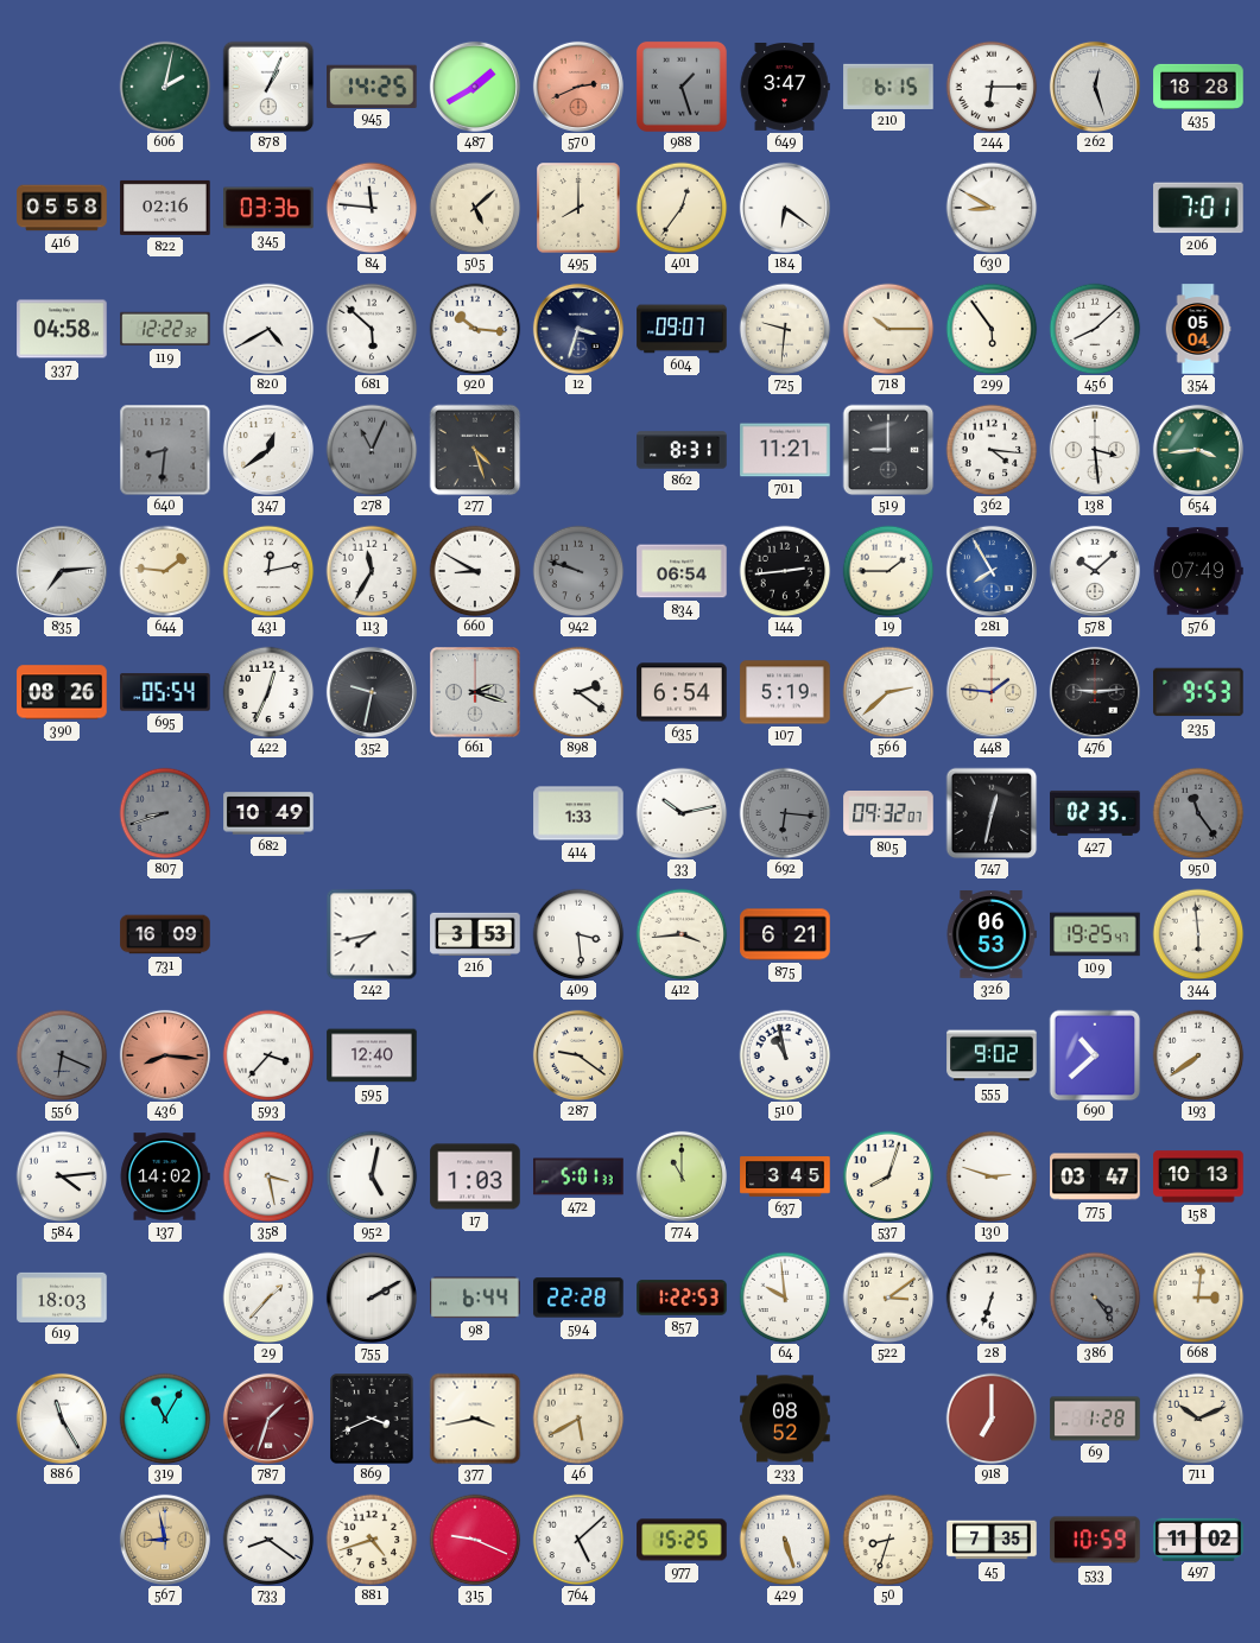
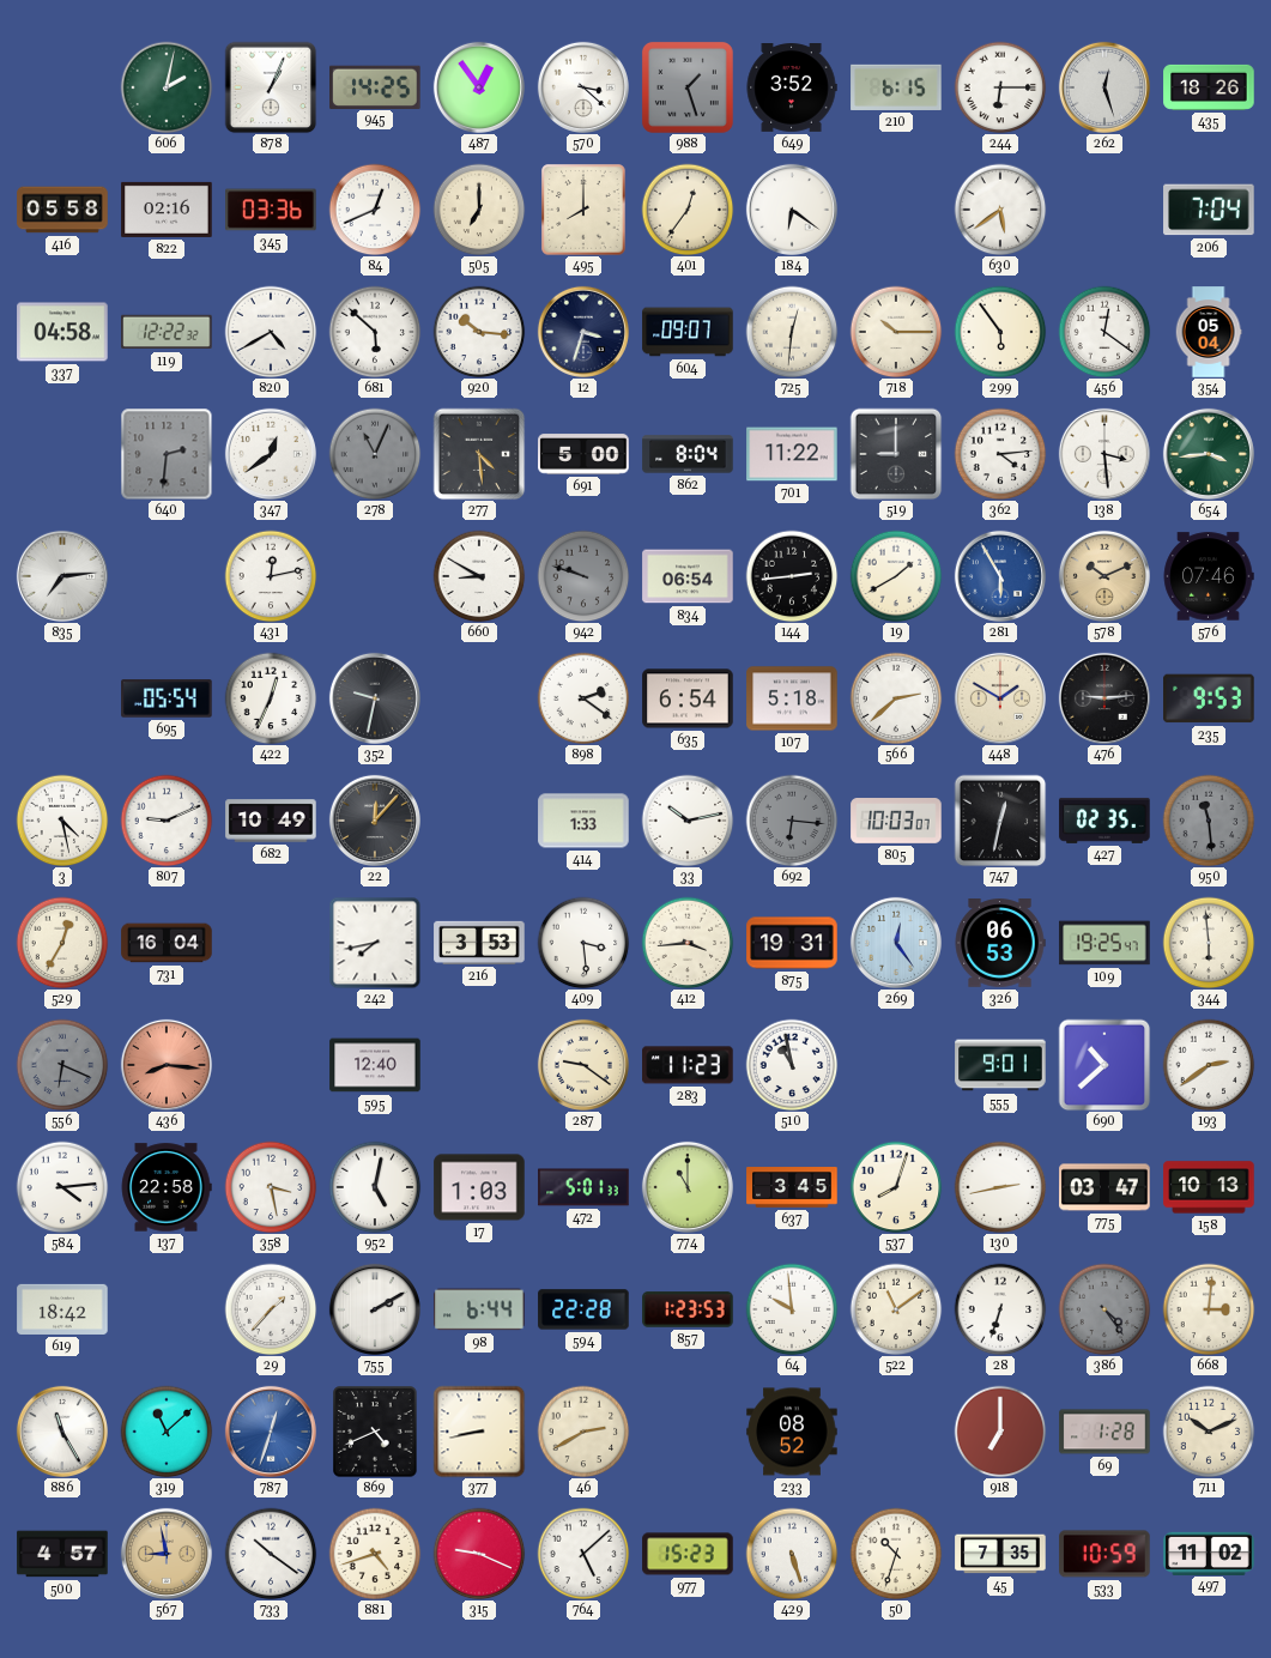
487: 1:40 -> 12:54
570: 2:41 -> 3:22
570 dial: salmon -> white
649: 3:47 -> 3:52
435: 18:28 -> 18:26
84: 11:46 -> 12:41
505: 5:08 -> 7:00
630: 8:50 -> 5:39
206: 7:01 -> 7:04
725: 9:31 -> 12:31
456: 8:08 -> 12:21
640: 8:31 -> 2:31
277: 4:27 -> 4:29
691: none -> 5:00
862: 8:31 -> 8:04
701: 11:21 -> 11:22
362: 4:16 -> 4:14
644: 1:46 -> none
113: 11:35 -> none
19: 1:45 -> 1:40
281: 7:55 -> 5:55
578: 10:08 -> 10:11
578 dial: white -> champagne
576: 07:49 -> 07:46
390: 08:26 -> none
661: 2:18 -> none
107: 5:19 -> 5:18
448: 1:46 -> 1:50
3: none -> 4:28
807: 8:42 -> 9:11
807 dial: grey -> white
22: none -> 12:07
805: 09:32 -> 10:03
950: 11:24 -> 11:29
529: none -> 12:35
731: 16:09 -> 16:04
875: 6:21 -> 19:31
269: none -> 12:24
593: 3:37 -> none
283: none -> 11:23
555: 9:02 -> 9:01
193: 7:39 -> 2:39
137: 14:02 -> 22:58
130: 2:48 -> 2:43
619: 18:03 -> 18:42
857: 1:22 -> 1:23
522: 3:09 -> 11:09
319: 11:05 -> 11:08
787: 1:33 -> 12:33
787 dial: burgundy -> blue
869: 3:41 -> 4:41
377: 3:43 -> 8:43
46: 5:40 -> 2:40
500: none -> 4:57
733: 8:21 -> 10:21
977: 15:25 -> 15:23
50: 8:33 -> 10:33
